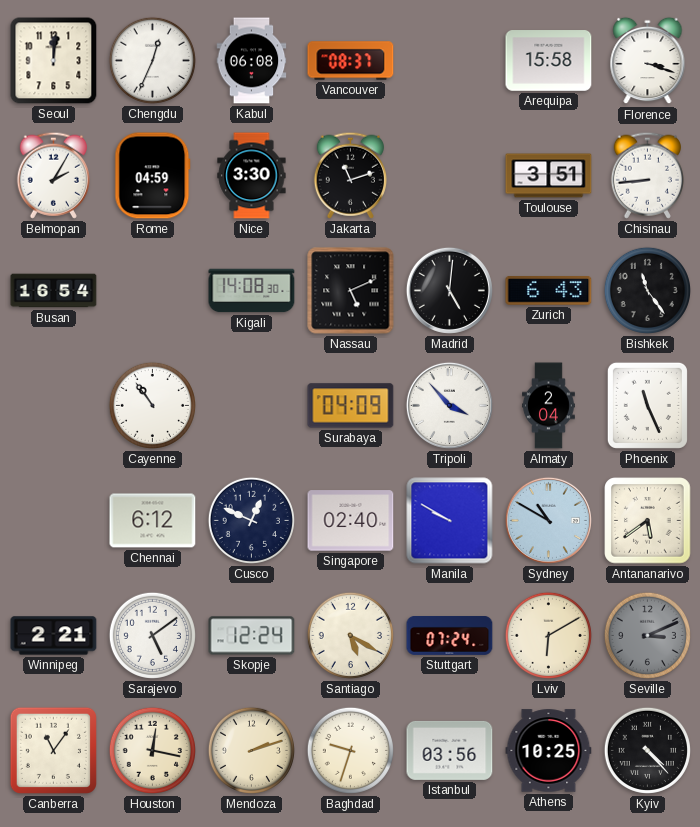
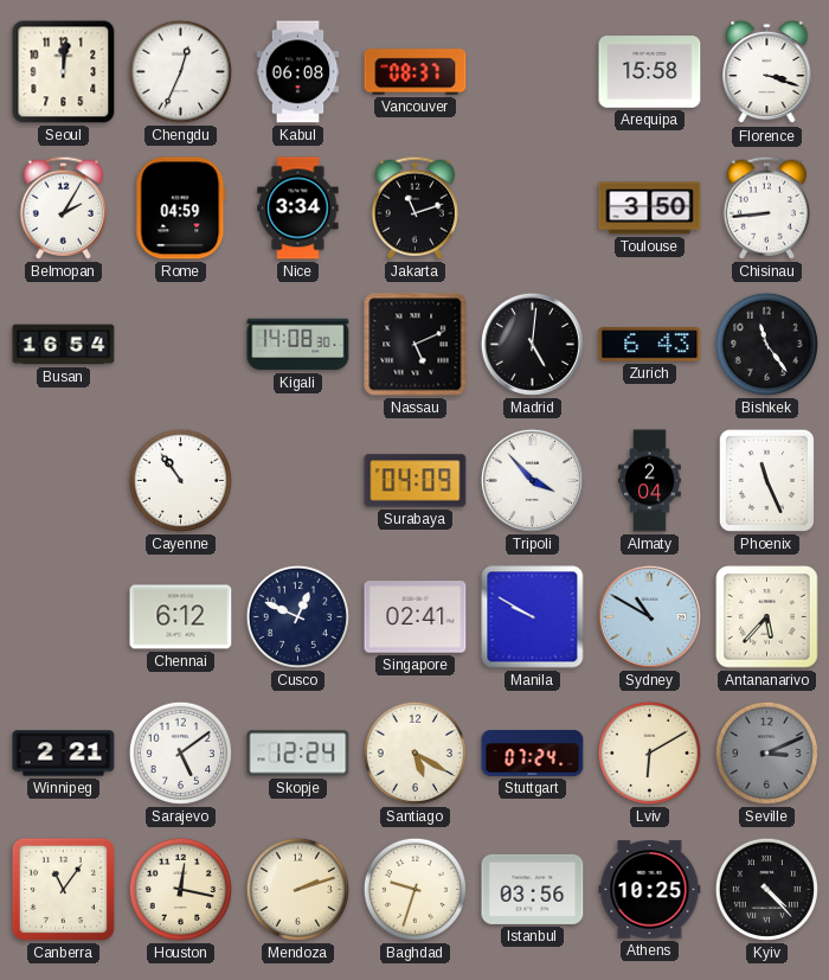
Nice: 3:30 -> 3:34
Toulouse: 3:51 -> 3:50
Singapore: 02:40 -> 02:41
Antananarivo: 5:39 -> 5:37
